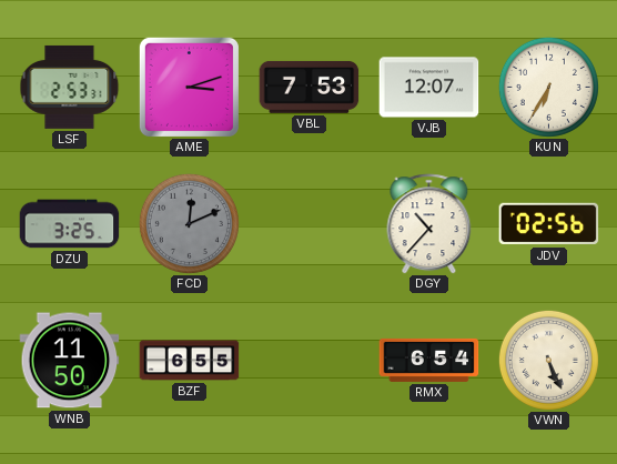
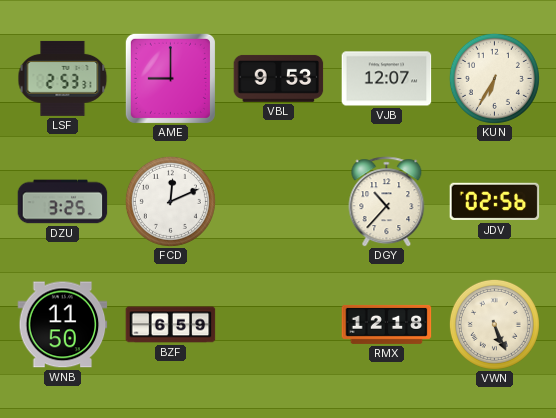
AME: 3:12 -> 9:00
VBL: 7:53 -> 9:53
FCD dial: grey -> white
BZF: 6:55 -> 6:59
RMX: 6:54 -> 12:18
